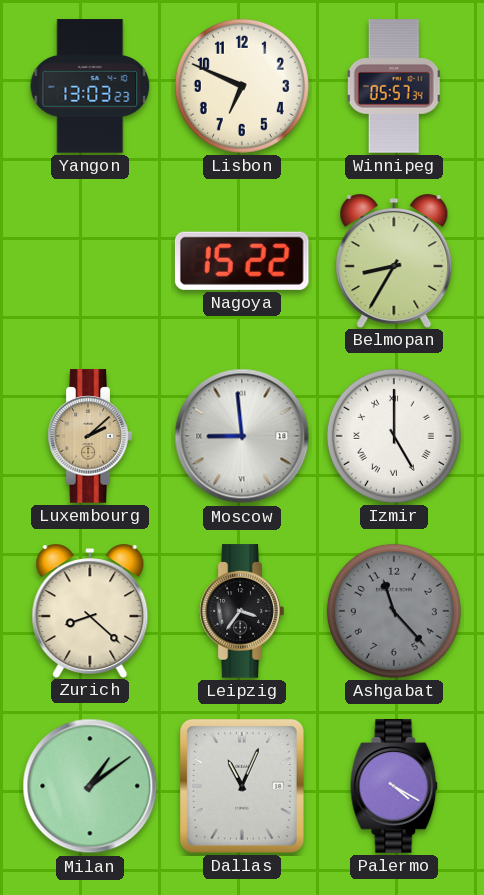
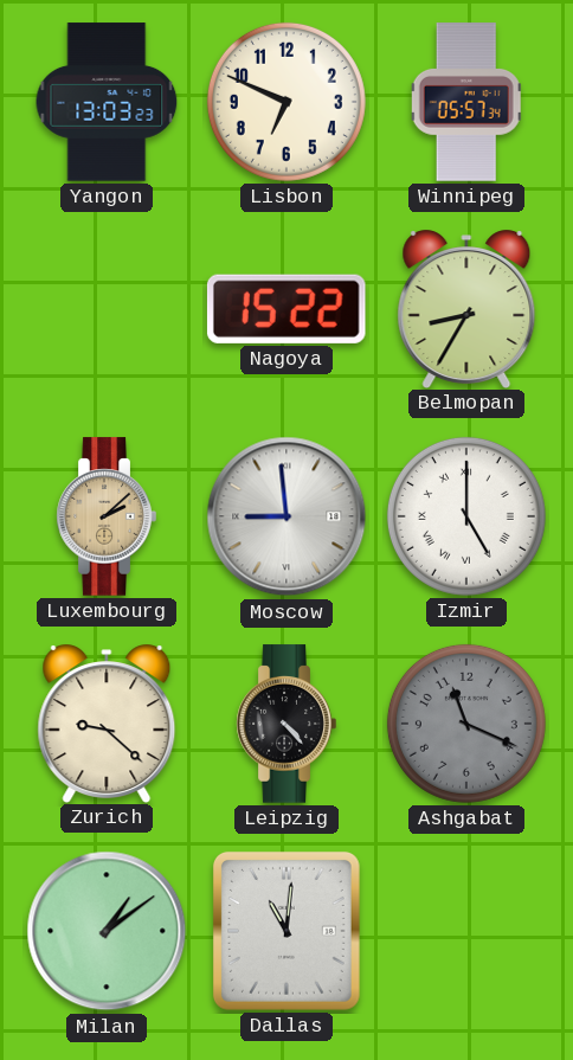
Zurich: 8:22 -> 9:22
Leipzig: 3:36 -> 4:23
Ashgabat: 11:23 -> 11:19
Dallas: 11:04 -> 11:01
Palermo: 4:20 -> none
